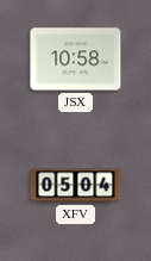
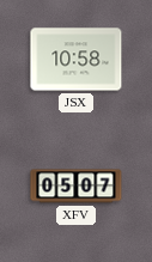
XFV: 05:04 -> 05:07
